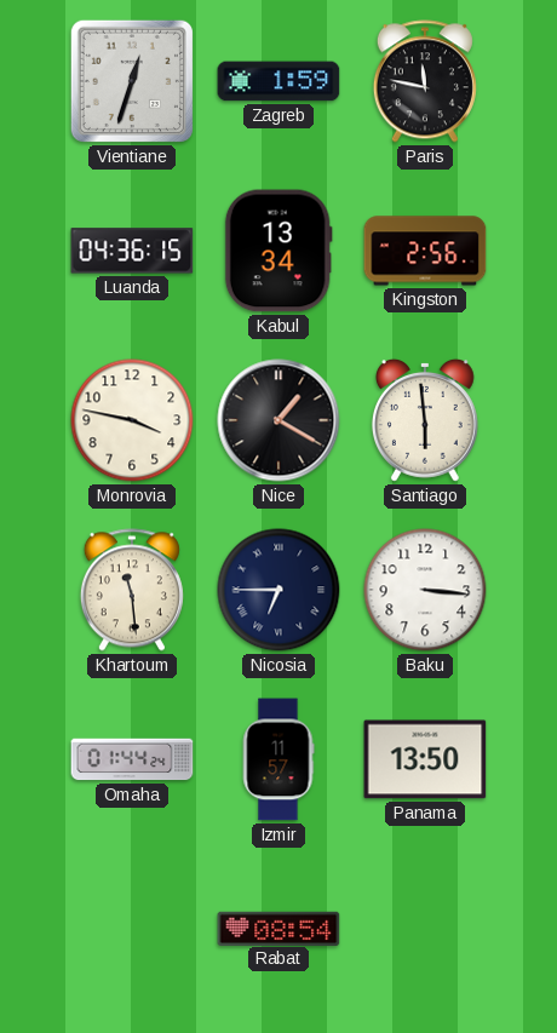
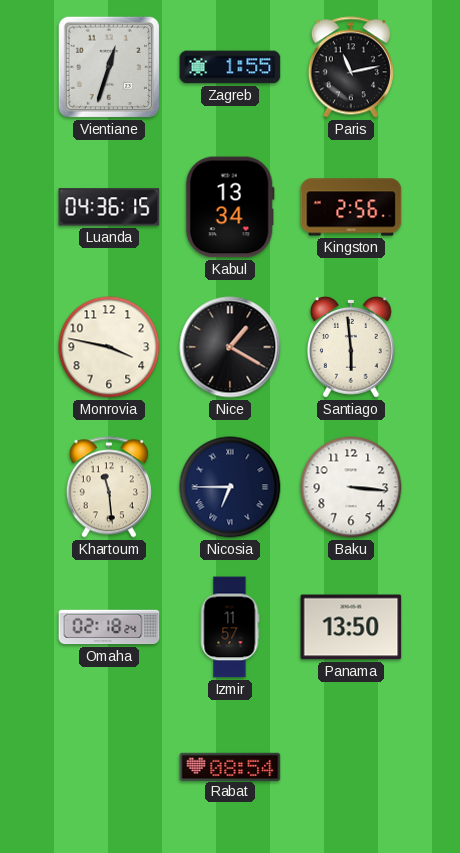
Zagreb: 1:59 -> 1:55
Paris: 11:47 -> 11:13
Omaha: 01:44 -> 02:18
